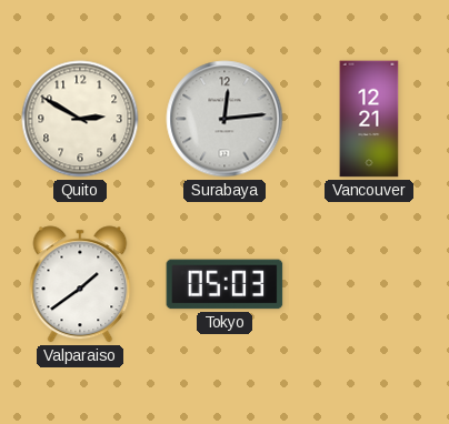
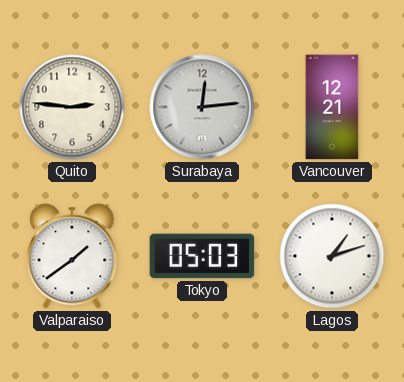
Quito: 2:50 -> 2:46
Lagos: none -> 1:12
